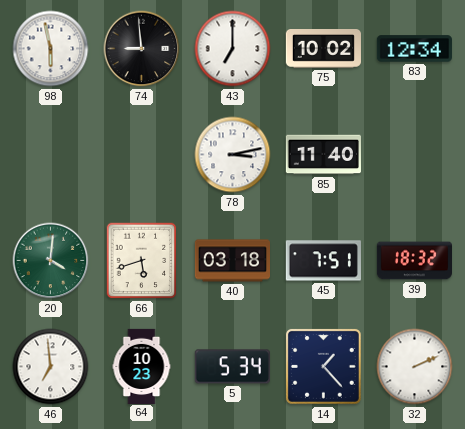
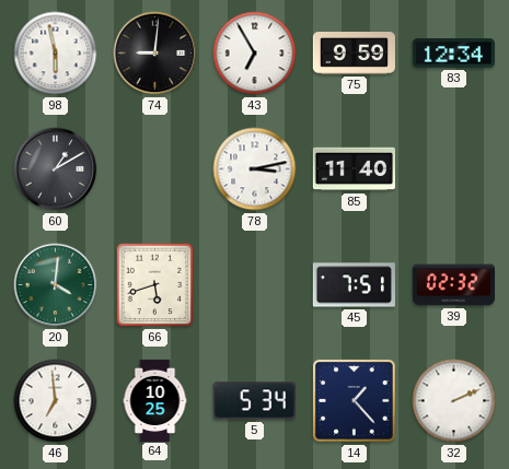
74: 8:59 -> 9:01
43: 7:00 -> 6:55
75: 10:02 -> 9:59
60: none -> 1:10
40: 03:18 -> none
39: 18:32 -> 02:32
64: 10:23 -> 10:25
